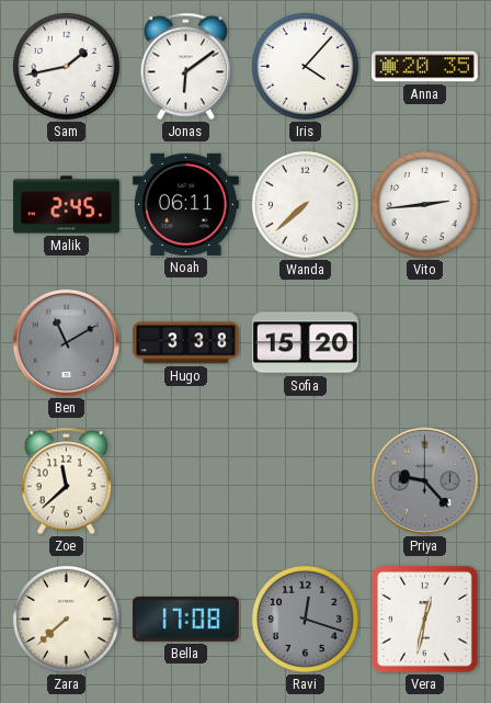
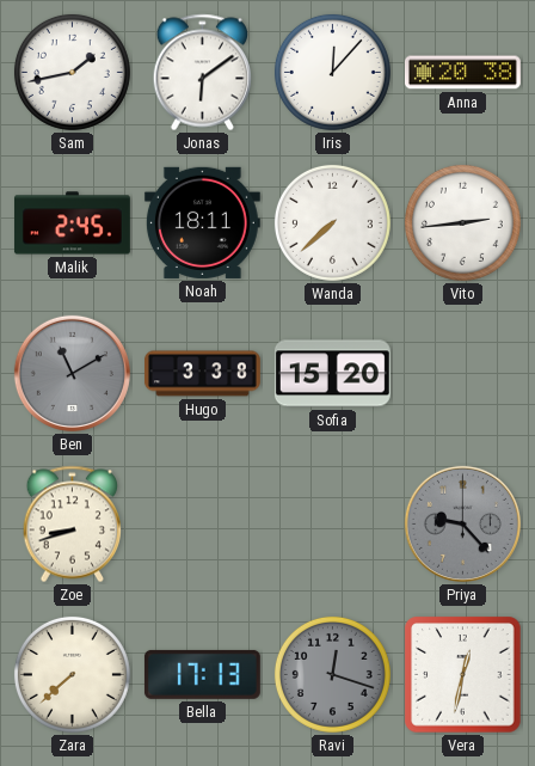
Iris: 4:07 -> 12:07
Anna: 20:35 -> 20:38
Noah: 06:11 -> 18:11
Zoe: 11:38 -> 8:42
Bella: 17:08 -> 17:13
